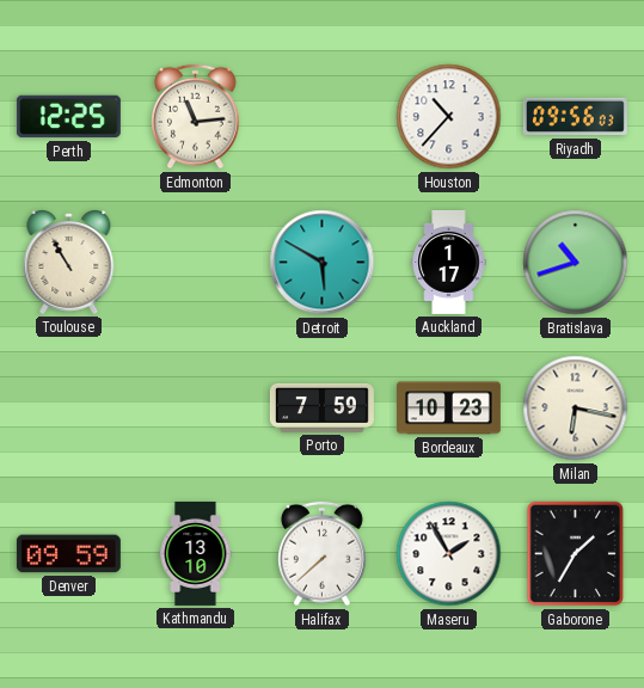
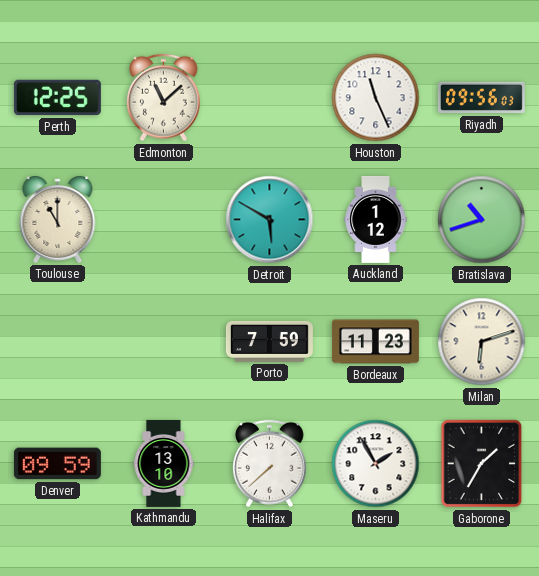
Edmonton: 11:14 -> 11:08
Houston: 10:37 -> 11:26
Toulouse: 10:55 -> 11:00
Auckland: 1:17 -> 1:12
Bordeaux: 10:23 -> 11:23
Milan: 6:17 -> 6:12
